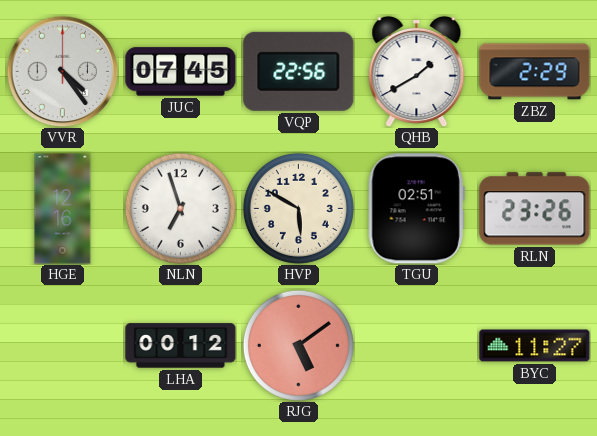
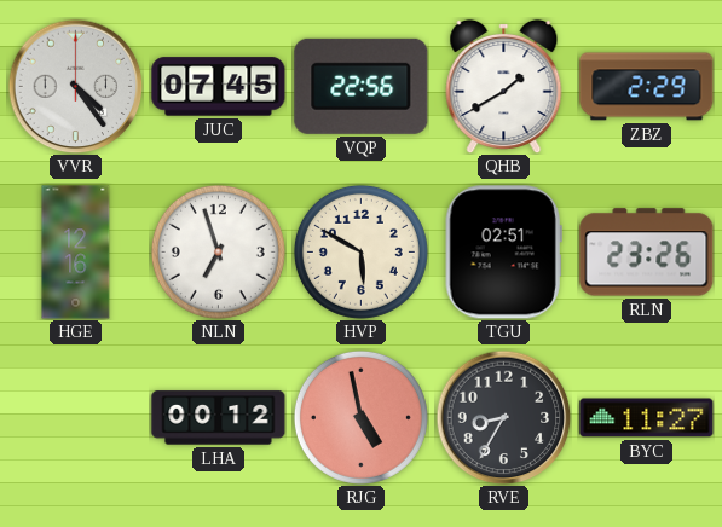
RJG: 5:09 -> 4:58
RVE: none -> 8:35
